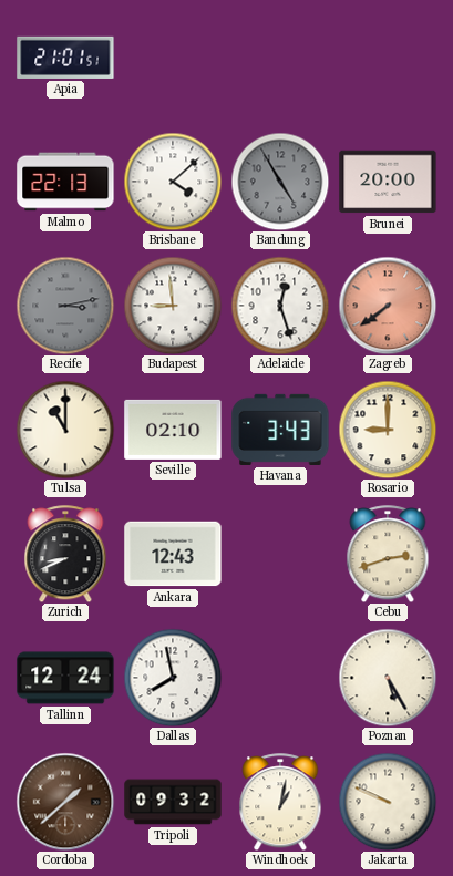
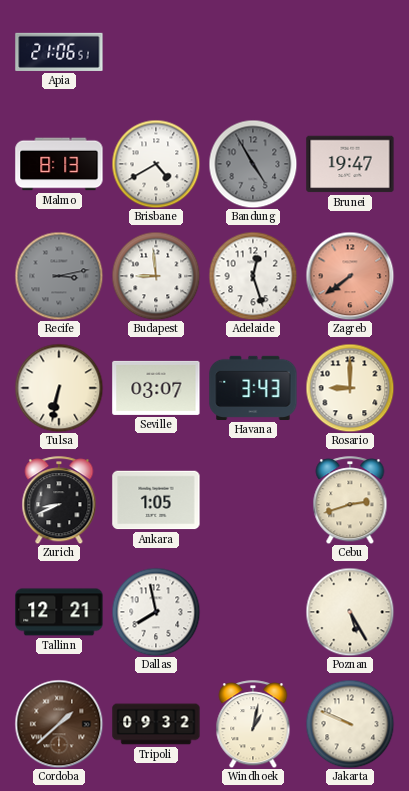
Apia: 21:01 -> 21:06
Malmo: 22:13 -> 8:13
Brisbane: 4:08 -> 4:40
Brunei: 20:00 -> 19:47
Tulsa: 11:00 -> 6:32
Seville: 02:10 -> 03:07
Ankara: 12:43 -> 1:05
Tallinn: 12:24 -> 12:21
